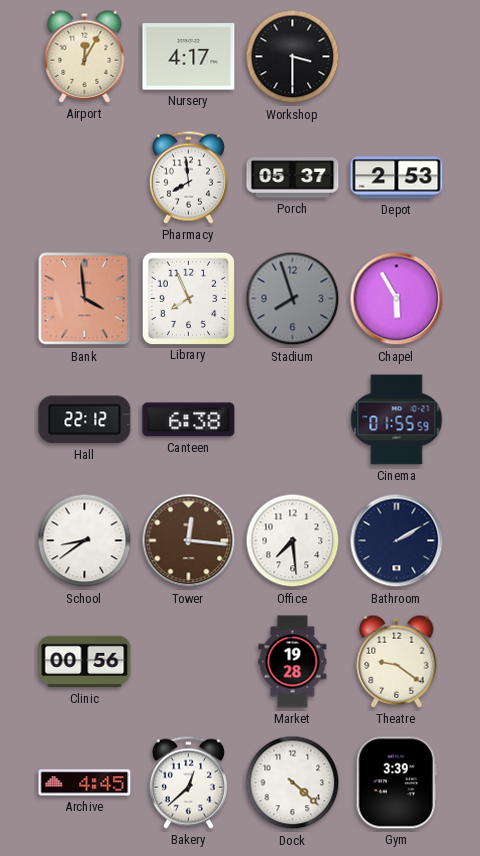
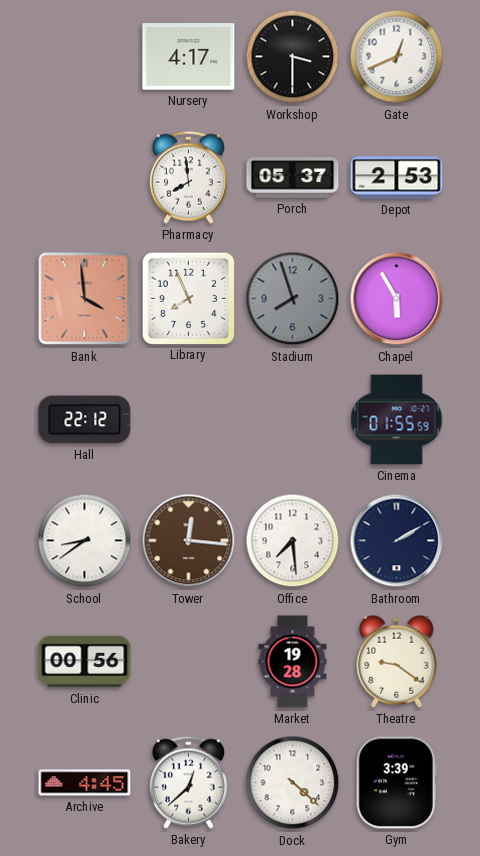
Airport: 12:05 -> none
Gate: none -> 12:41
Canteen: 6:38 -> none
